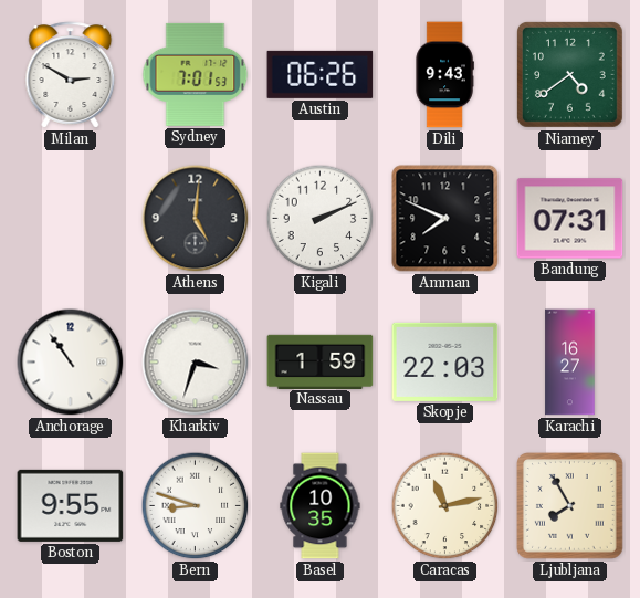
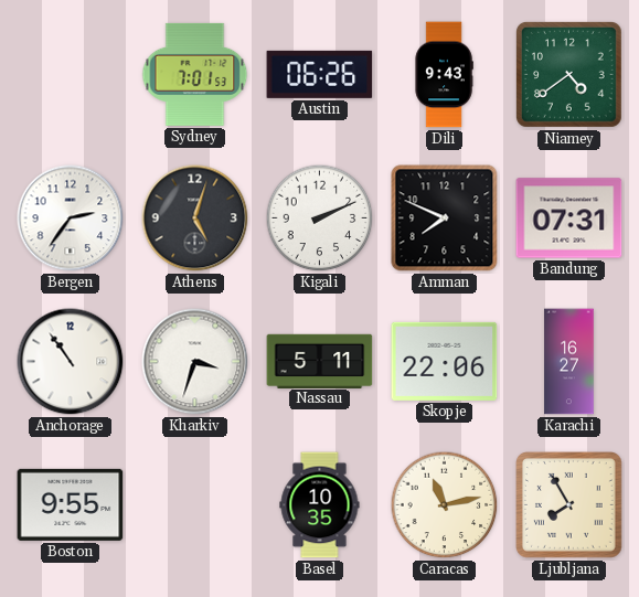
Milan: 2:50 -> none
Bergen: none -> 2:36
Athens: 5:01 -> 5:03
Nassau: 1:59 -> 5:11
Skopje: 22:03 -> 22:06
Bern: 8:48 -> none
